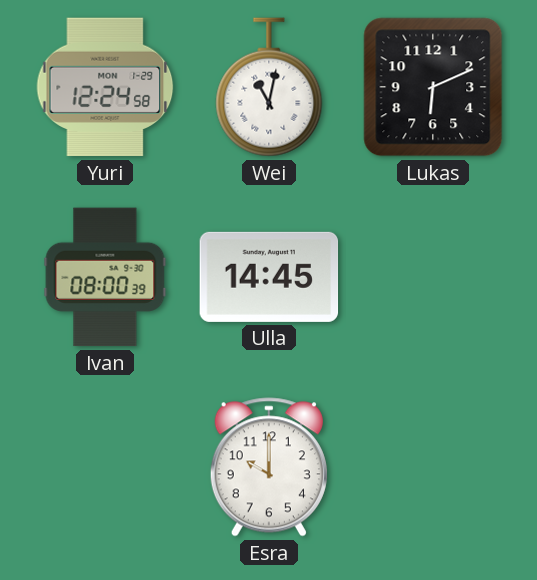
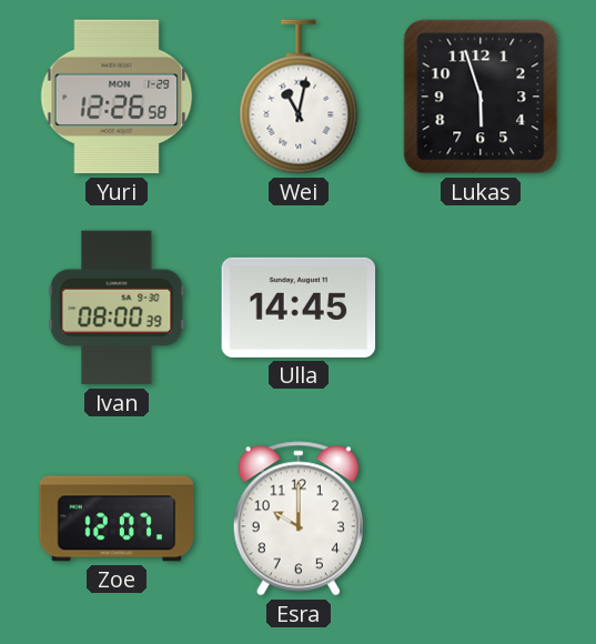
Yuri: 12:24 -> 12:26
Lukas: 6:11 -> 5:57
Zoe: none -> 12:07
